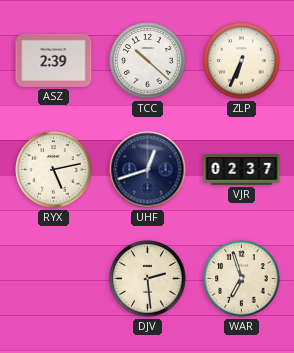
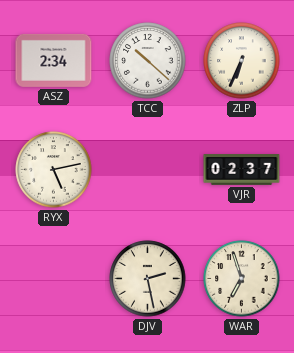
ASZ: 2:39 -> 2:34
UHF: 12:42 -> none
DJV: 2:29 -> 2:28
